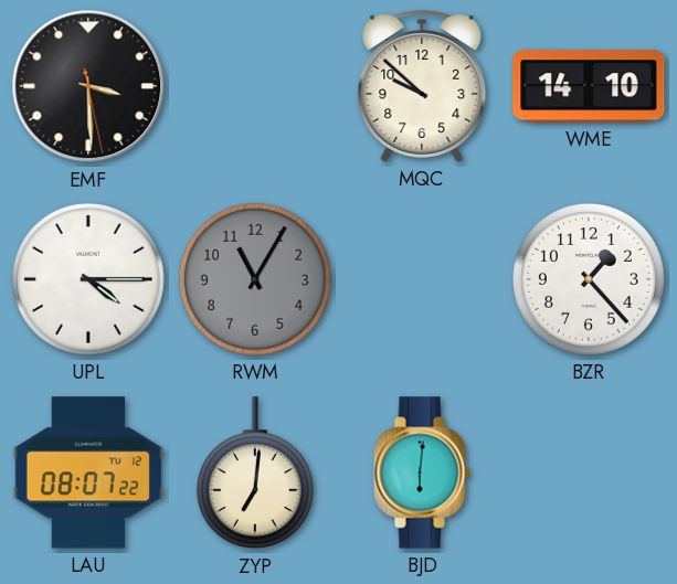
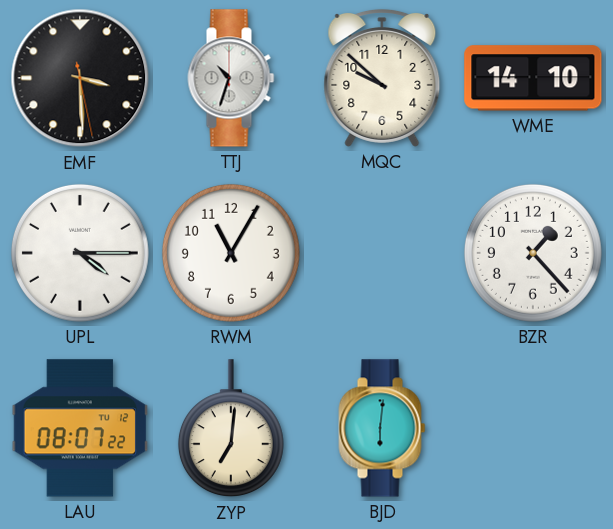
TTJ: none -> 10:33
RWM dial: grey -> white
